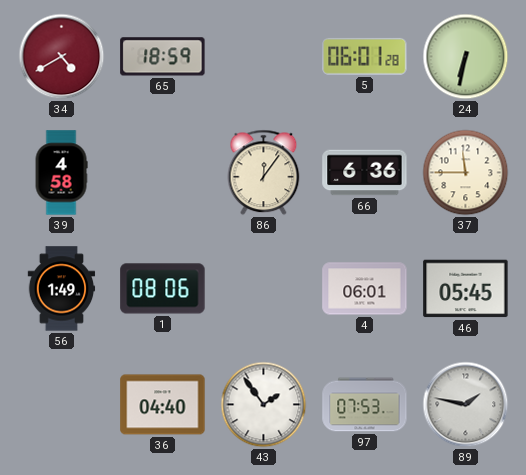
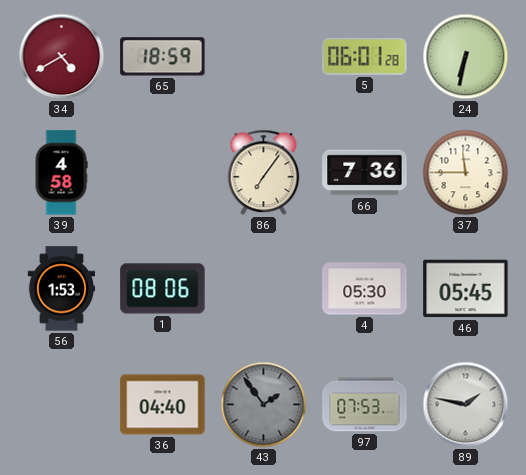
86: 12:06 -> 7:06
66: 6:36 -> 7:36
56: 1:49 -> 1:53
4: 06:01 -> 05:30
43 dial: white -> grey
